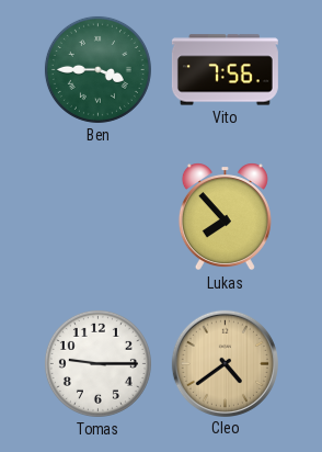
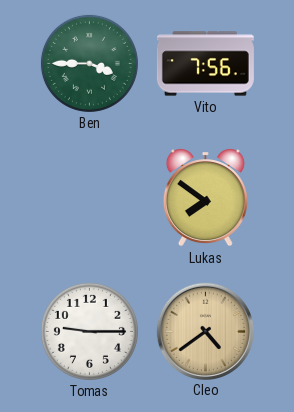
Lukas: 7:53 -> 7:51
